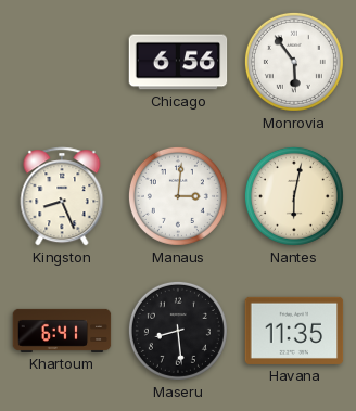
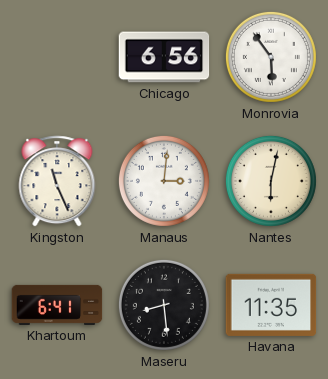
Kingston: 8:26 -> 11:26
